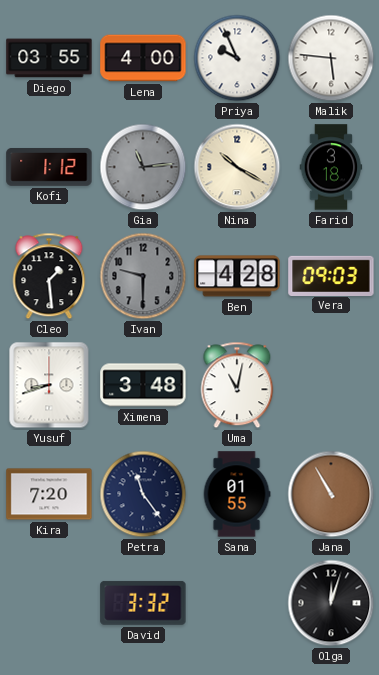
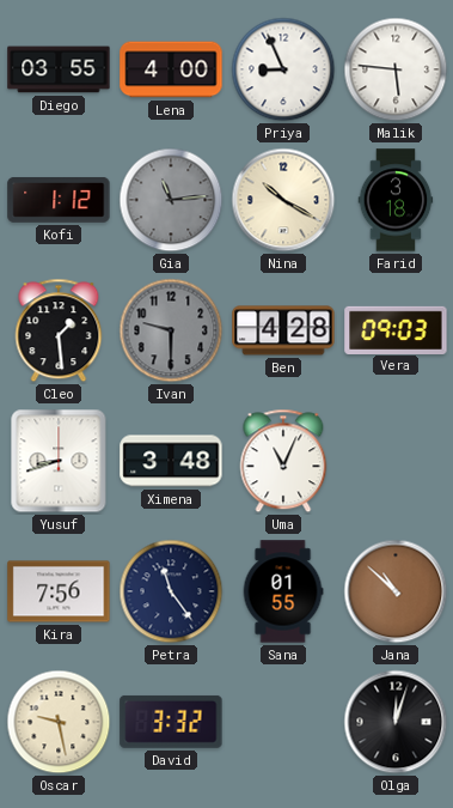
Priya: 9:56 -> 8:56
Uma: 11:02 -> 11:04
Kira: 7:20 -> 7:56
Jana: 10:55 -> 10:52
Oscar: none -> 9:28
